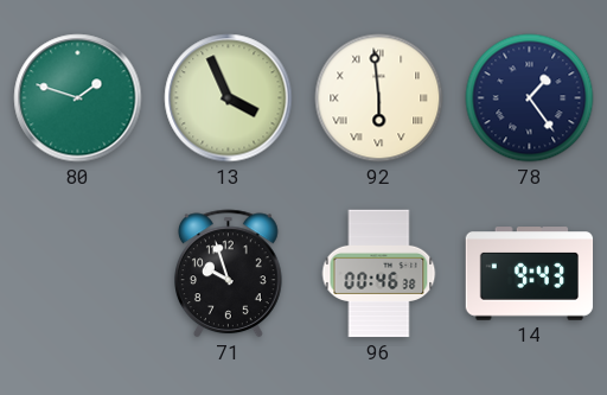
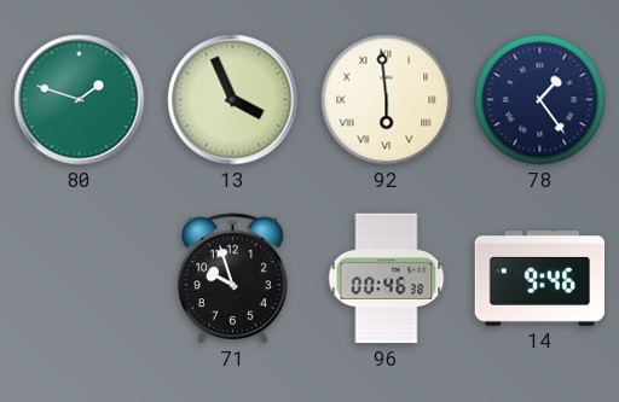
14: 9:43 -> 9:46
